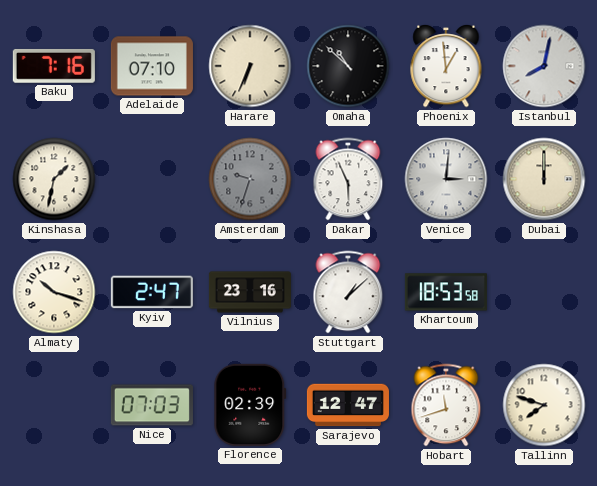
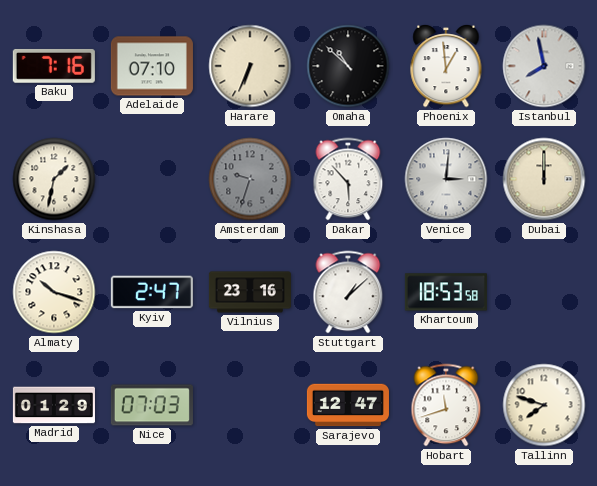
Istanbul: 8:02 -> 7:58
Dakar: 5:56 -> 5:53
Madrid: none -> 01:29
Florence: 02:39 -> none
